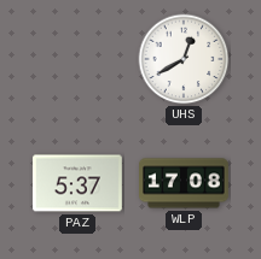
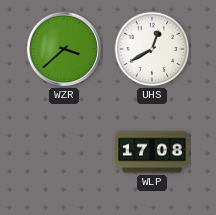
WZR: none -> 3:38
PAZ: 5:37 -> none
